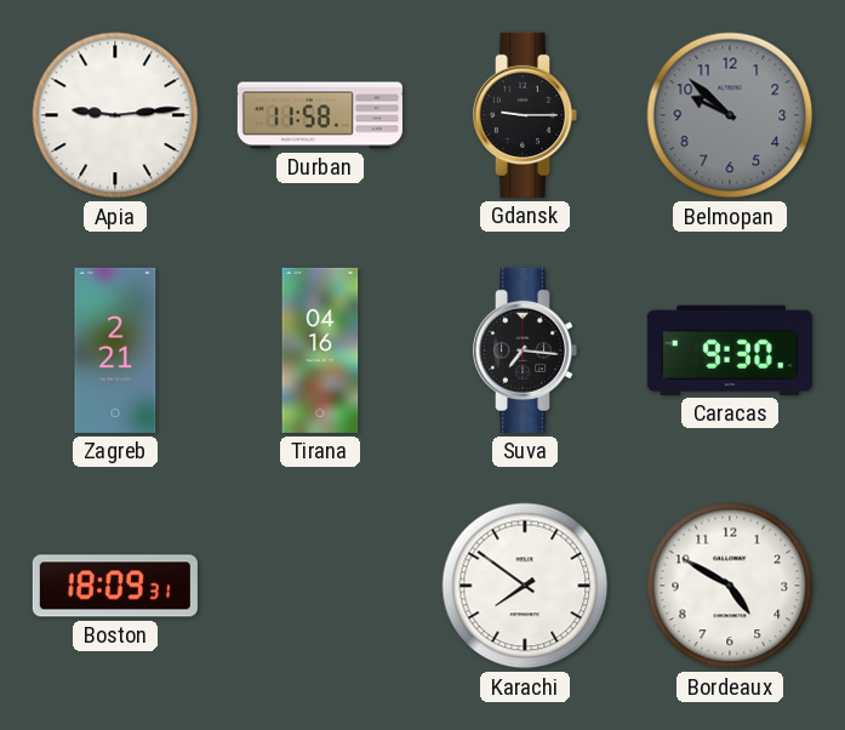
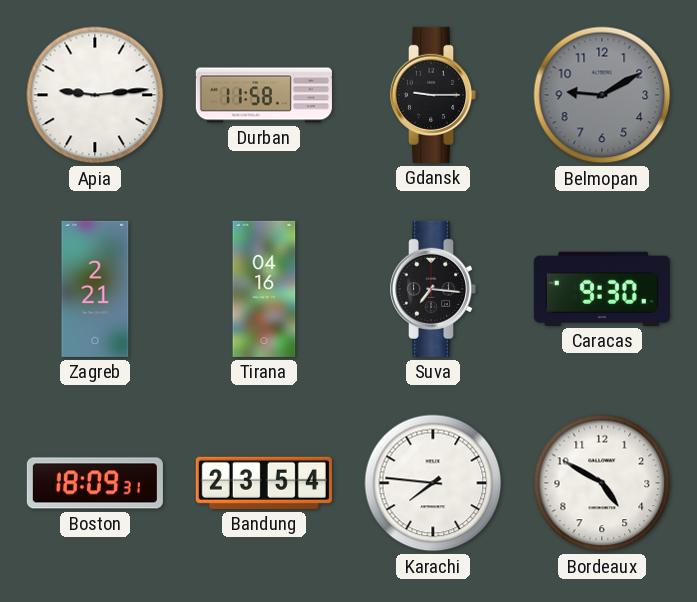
Belmopan: 9:52 -> 9:10
Bandung: none -> 23:54
Karachi: 7:51 -> 7:46
